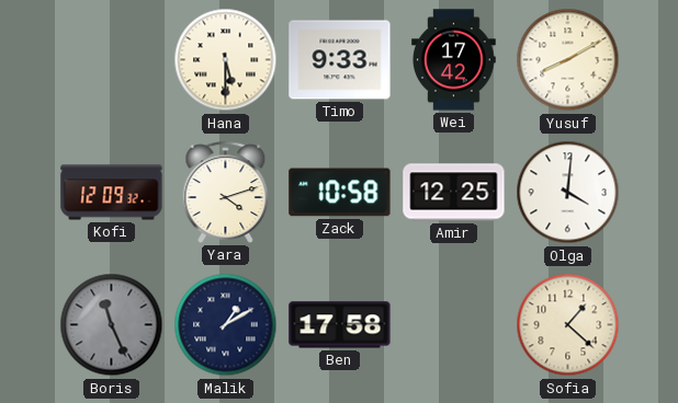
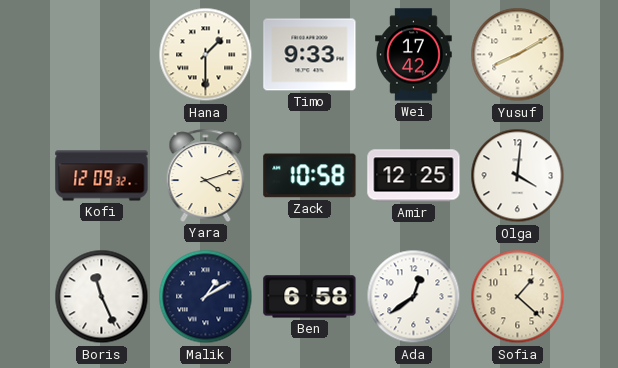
Hana: 5:30 -> 1:30
Boris dial: grey -> white
Ben: 17:58 -> 6:58
Ada: none -> 12:39
